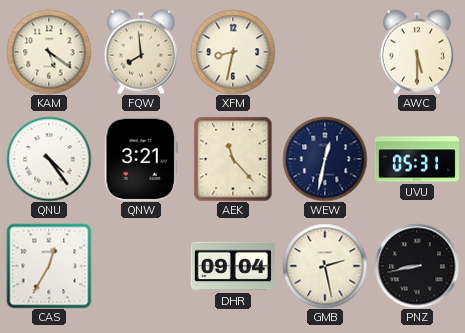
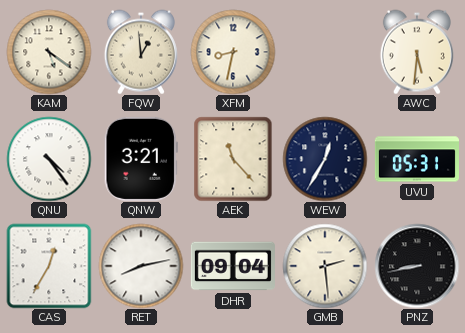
FQW: 7:59 -> 12:59
AWC: 5:30 -> 5:31
WEW: 12:32 -> 12:35
RET: none -> 8:13
GMB: 2:28 -> 2:29
